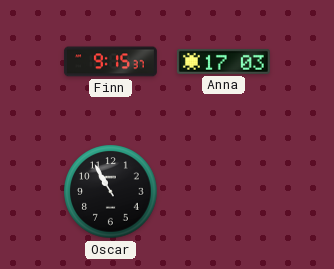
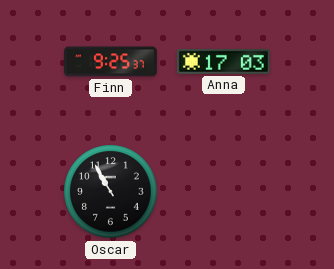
Finn: 9:15 -> 9:25
